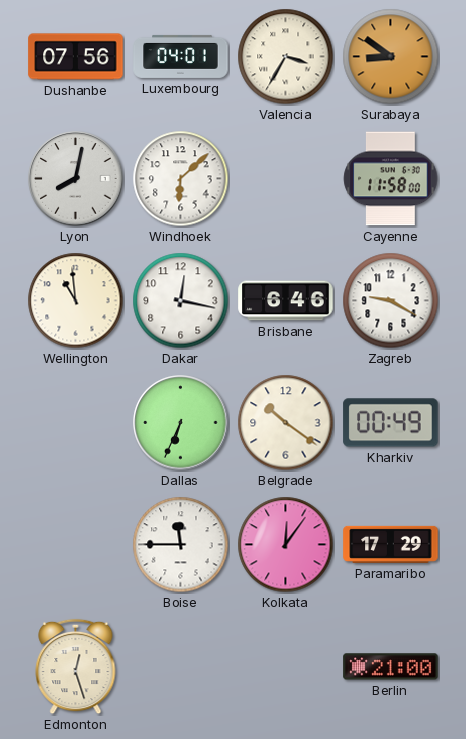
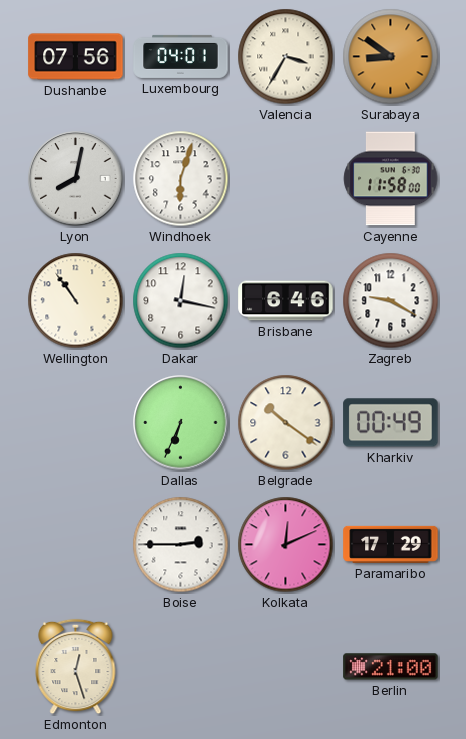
Windhoek: 6:08 -> 6:03
Wellington: 10:59 -> 10:54
Boise: 11:45 -> 2:45
Kolkata: 12:06 -> 12:11
